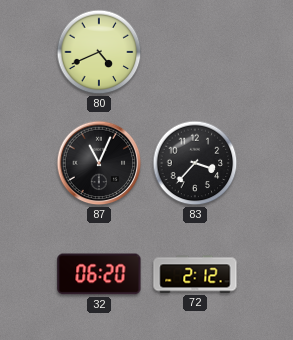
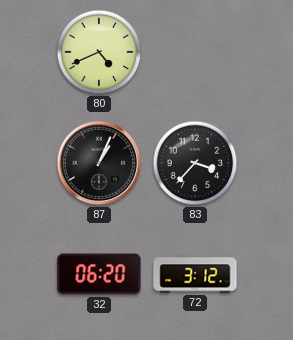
87: 11:04 -> 1:04
72: 2:12 -> 3:12
